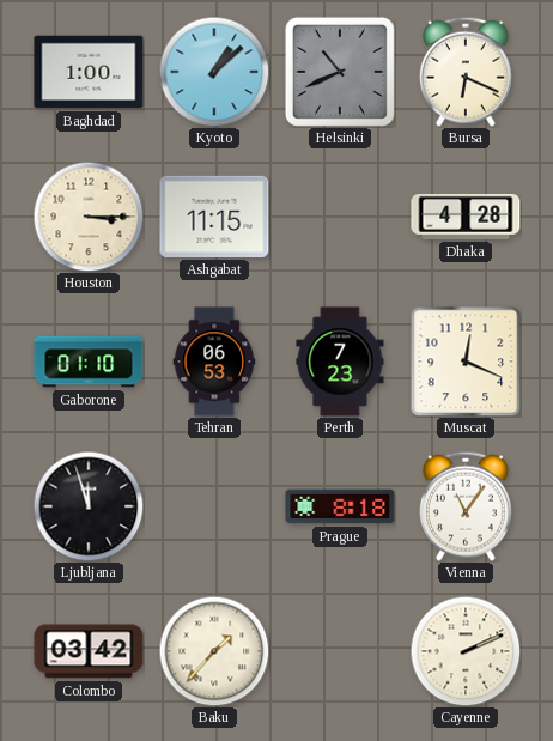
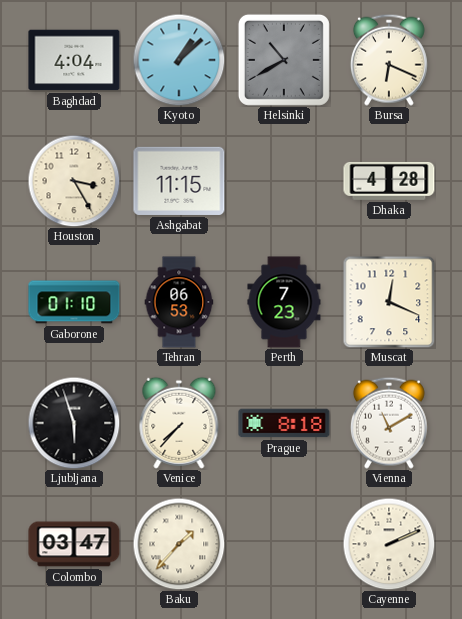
Baghdad: 1:00 -> 4:04
Helsinki: 10:41 -> 10:40
Houston: 3:15 -> 3:25
Ljubljana: 11:57 -> 5:57
Venice: none -> 7:37
Vienna: 11:06 -> 11:10
Colombo: 03:42 -> 03:47
